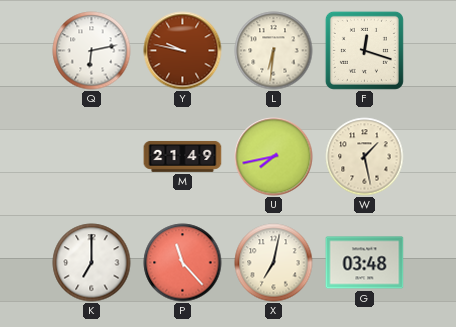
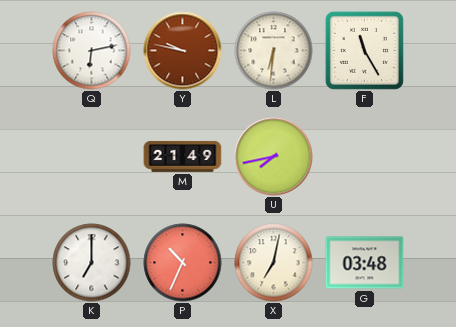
F: 12:18 -> 11:25
W: 1:28 -> none
P: 11:23 -> 10:34
